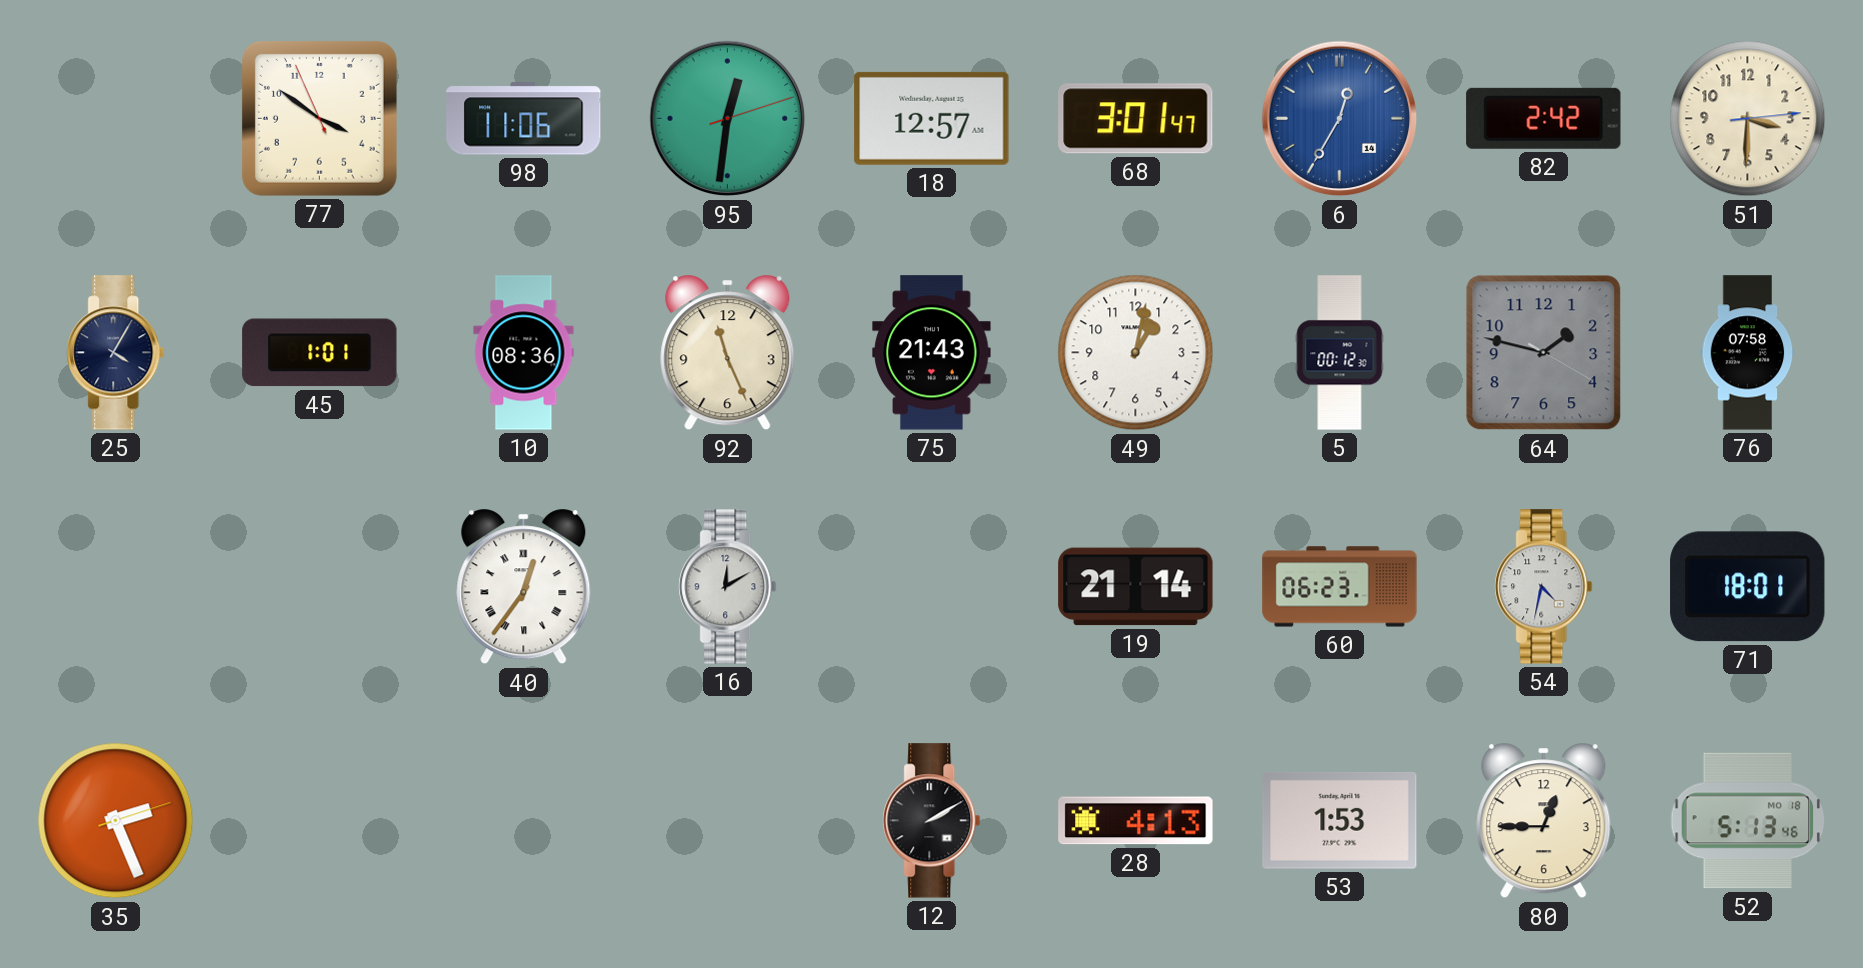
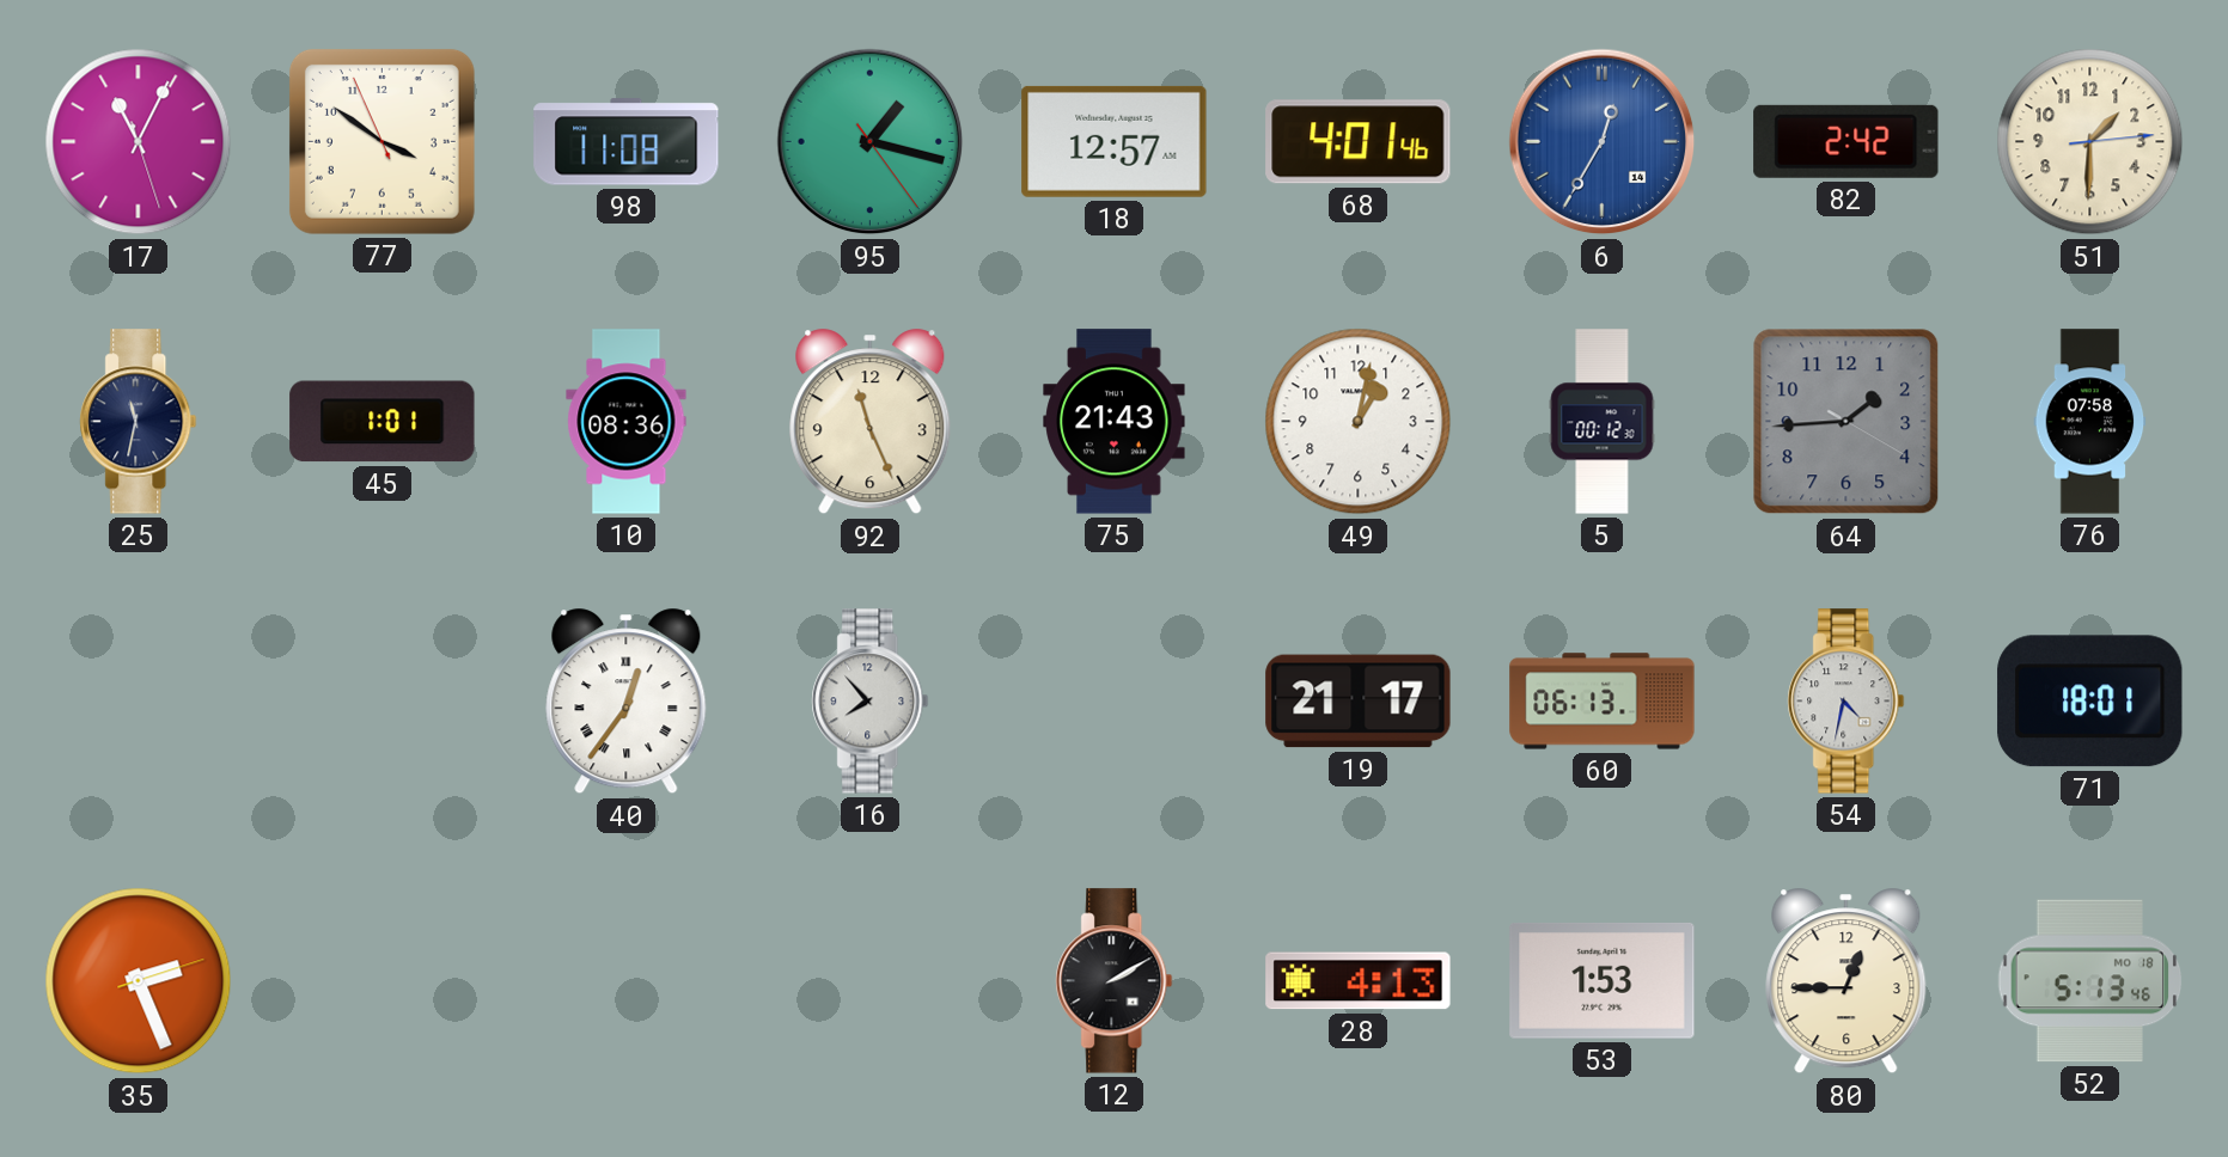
17: none -> 11:04
98: 11:06 -> 11:08
95: 12:31 -> 1:17
68: 3:01 -> 4:01
51: 3:30 -> 1:30
25: 4:05 -> 11:32
64: 1:47 -> 1:44
16: 12:10 -> 7:53
19: 21:14 -> 21:17
60: 06:23 -> 06:13
